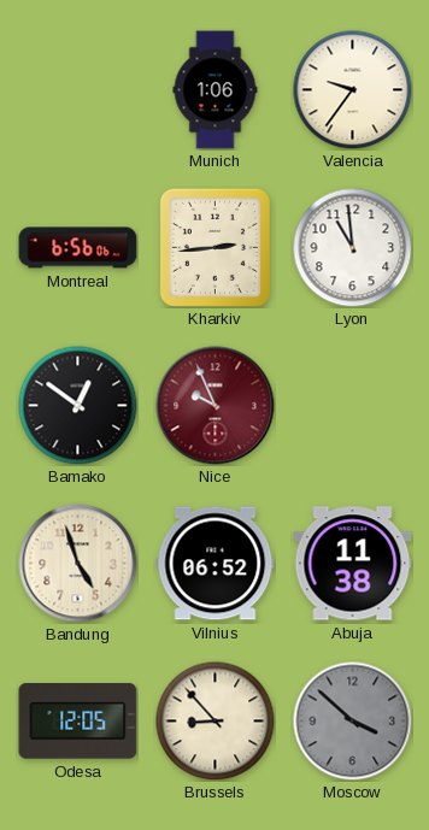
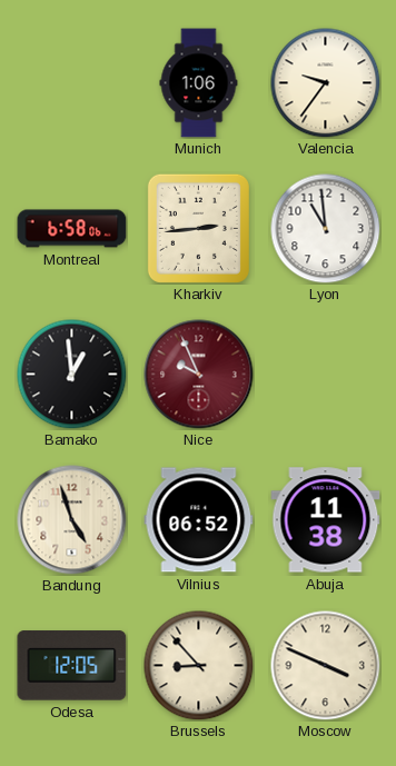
Montreal: 6:56 -> 6:58
Bamako: 12:51 -> 12:59
Moscow: 3:52 -> 3:49
Moscow dial: grey -> cream
